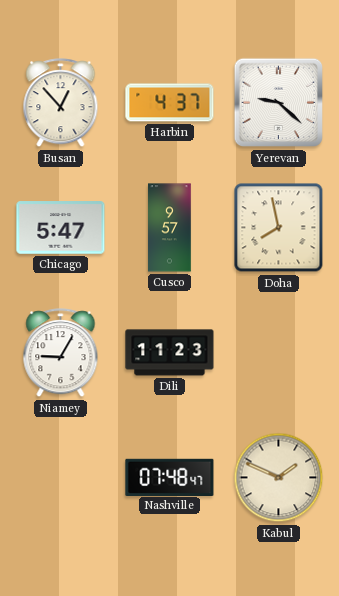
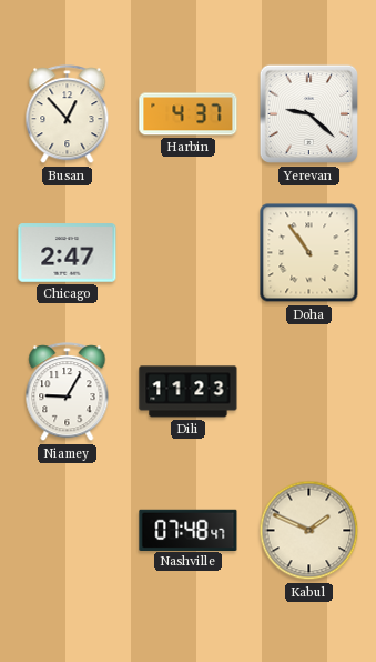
Chicago: 5:47 -> 2:47
Cusco: 9:57 -> none
Doha: 7:58 -> 10:54
